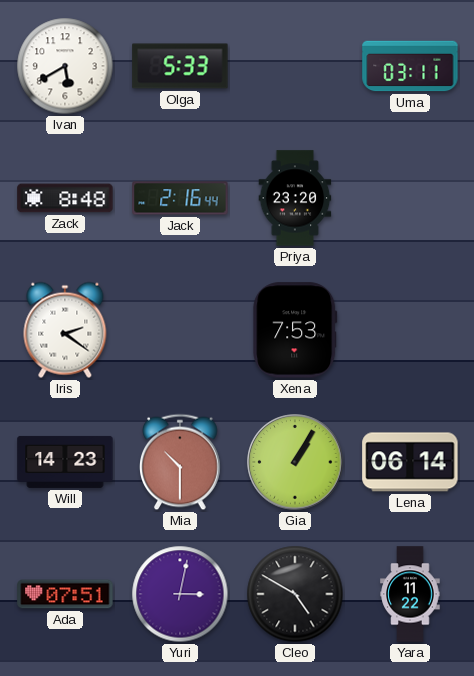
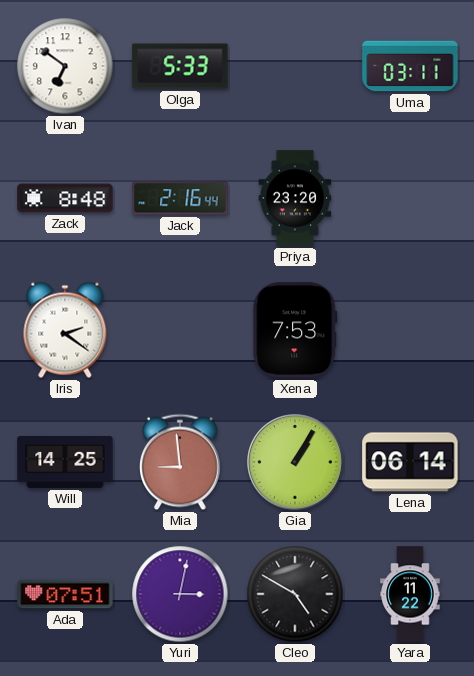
Ivan: 5:40 -> 6:51
Will: 14:23 -> 14:25
Mia: 10:30 -> 8:59
